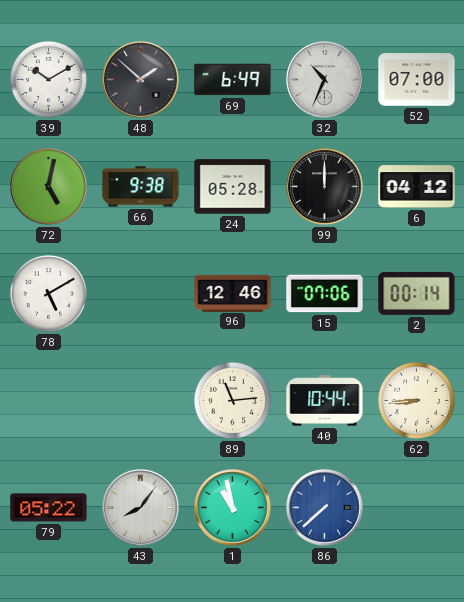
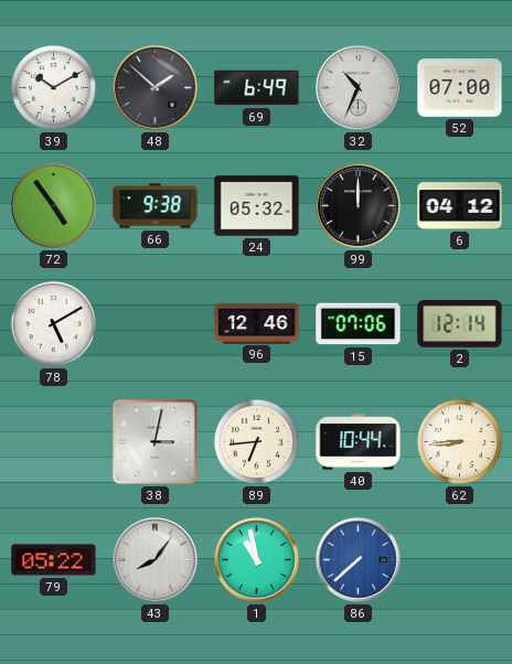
72: 5:02 -> 4:54
24: 05:28 -> 05:32
2: 00:14 -> 12:14
38: none -> 3:02
89: 11:14 -> 6:44
